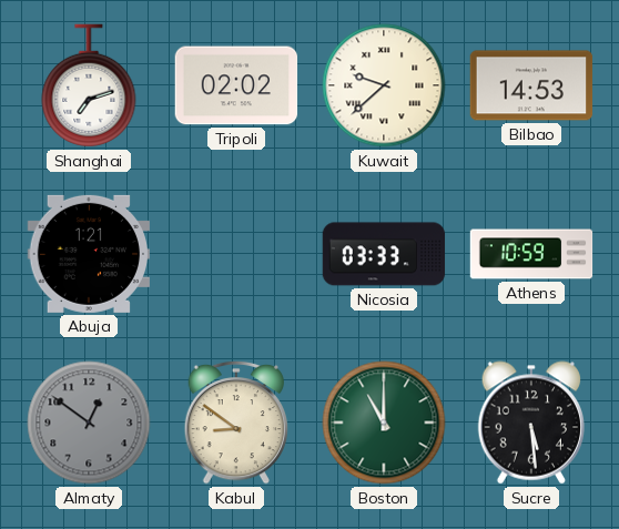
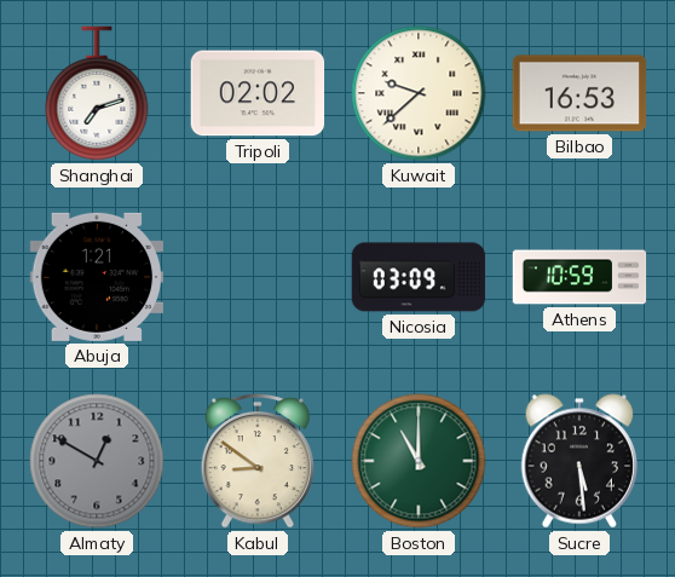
Bilbao: 14:53 -> 16:53
Nicosia: 03:33 -> 03:09
Almaty: 12:51 -> 12:50
